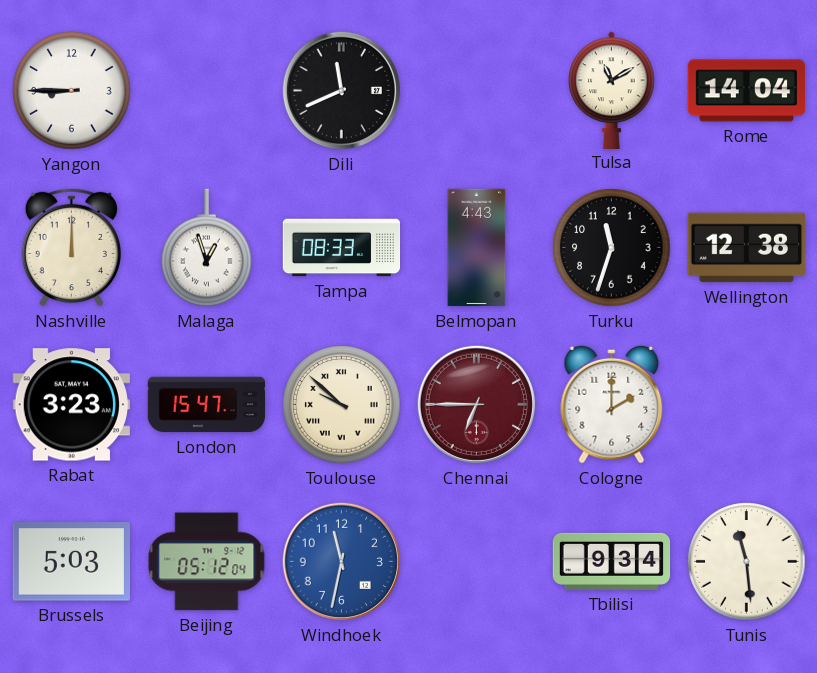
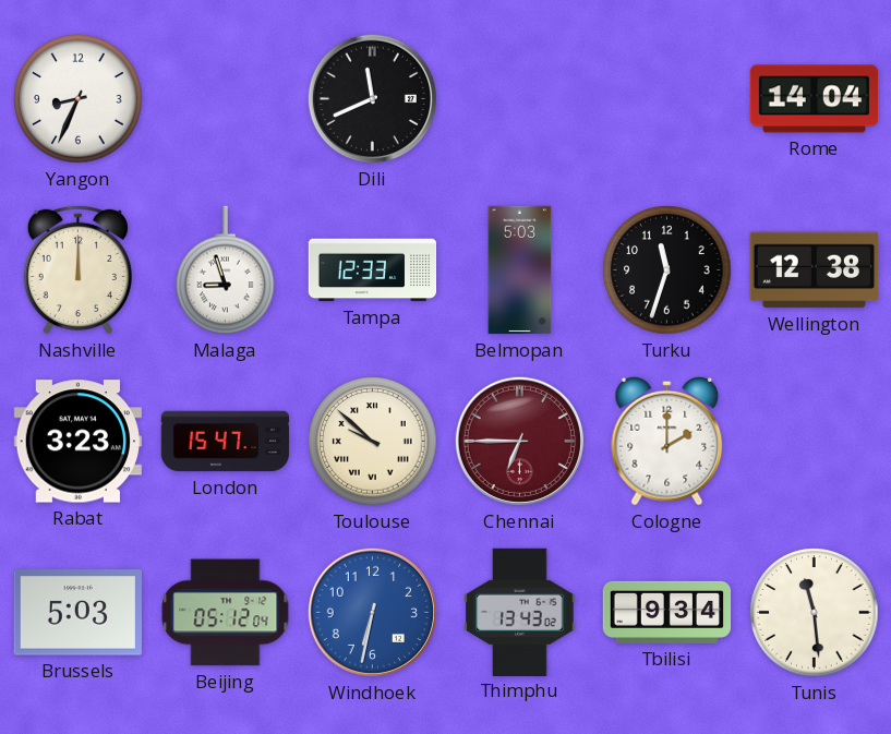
Yangon: 8:45 -> 8:34
Tulsa: 11:10 -> none
Malaga: 12:57 -> 8:57
Tampa: 08:33 -> 12:33
Belmopan: 4:43 -> 5:03
Windhoek: 11:32 -> 6:32
Thimphu: none -> 13:43
